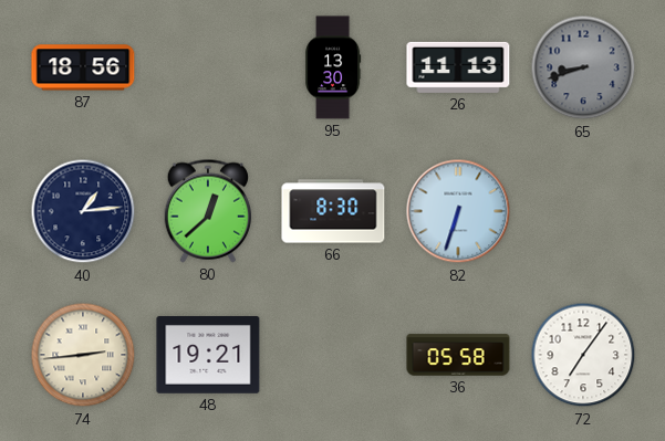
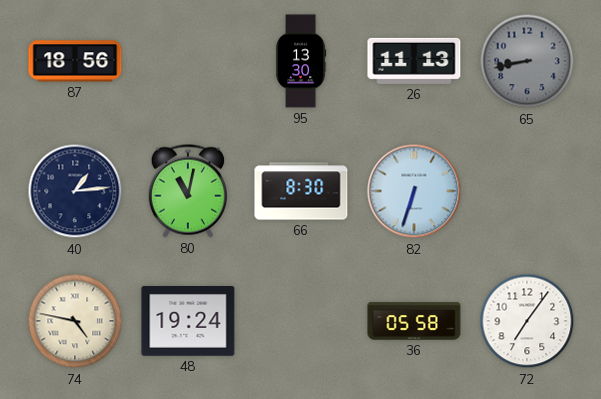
65: 8:42 -> 8:43
80: 12:38 -> 11:02
74: 2:44 -> 4:47
48: 19:21 -> 19:24
